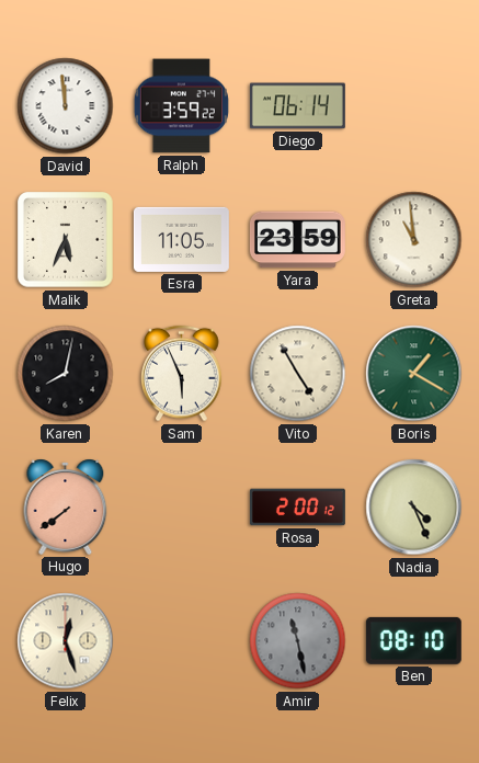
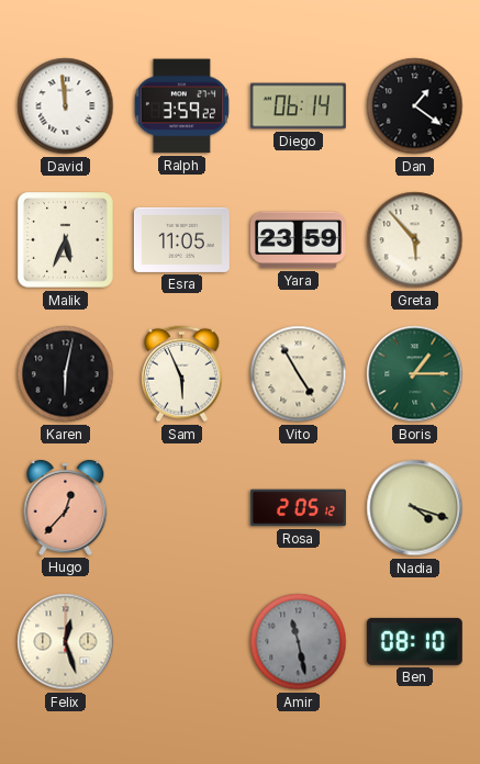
Dan: none -> 1:21
Greta: 10:59 -> 5:53
Karen: 8:02 -> 6:02
Boris: 1:20 -> 1:15
Hugo: 7:39 -> 12:37
Rosa: 2:00 -> 2:05
Nadia: 4:26 -> 4:18
